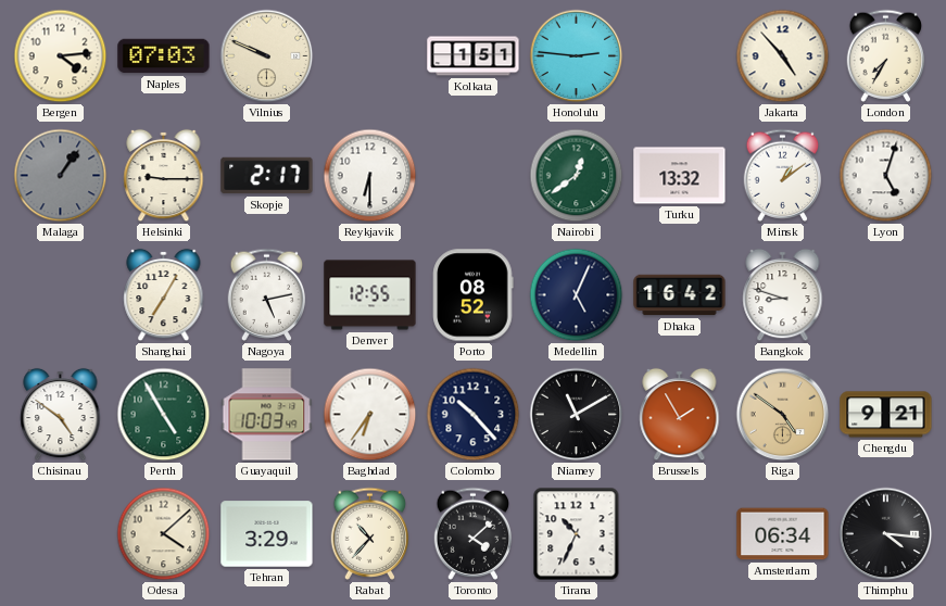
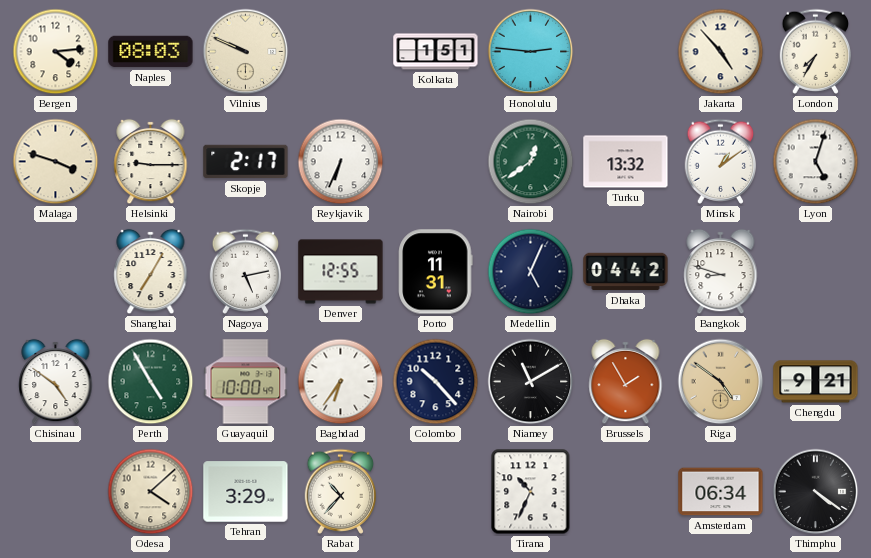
Naples: 07:03 -> 08:03
Malaga: 1:06 -> 3:48
Malaga dial: grey -> cream
Reykjavik: 6:30 -> 6:34
Porto: 08:52 -> 11:31
Dhaka: 16:42 -> 04:42
Guayaquil: 10:03 -> 10:00
Toronto: 4:08 -> none
Thimphu: 4:16 -> 4:21
